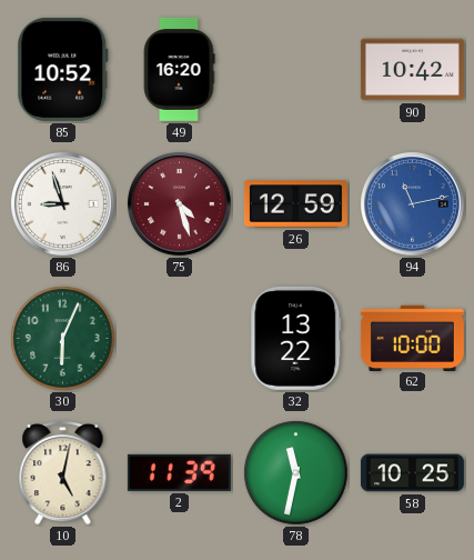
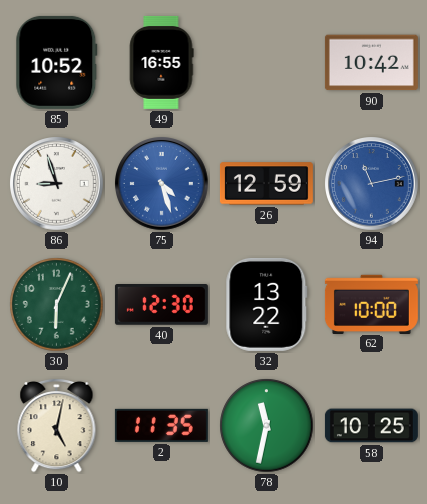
49: 16:20 -> 16:55
75 dial: burgundy -> blue
40: none -> 12:30
2: 11:39 -> 11:35
